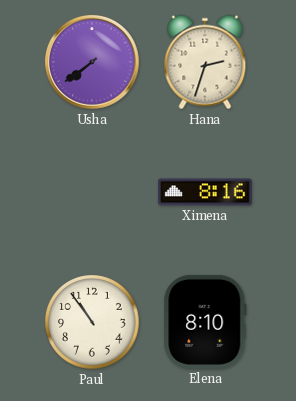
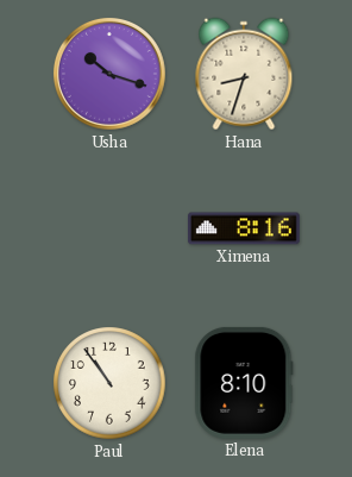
Usha: 7:39 -> 10:18
Hana: 2:33 -> 8:33
